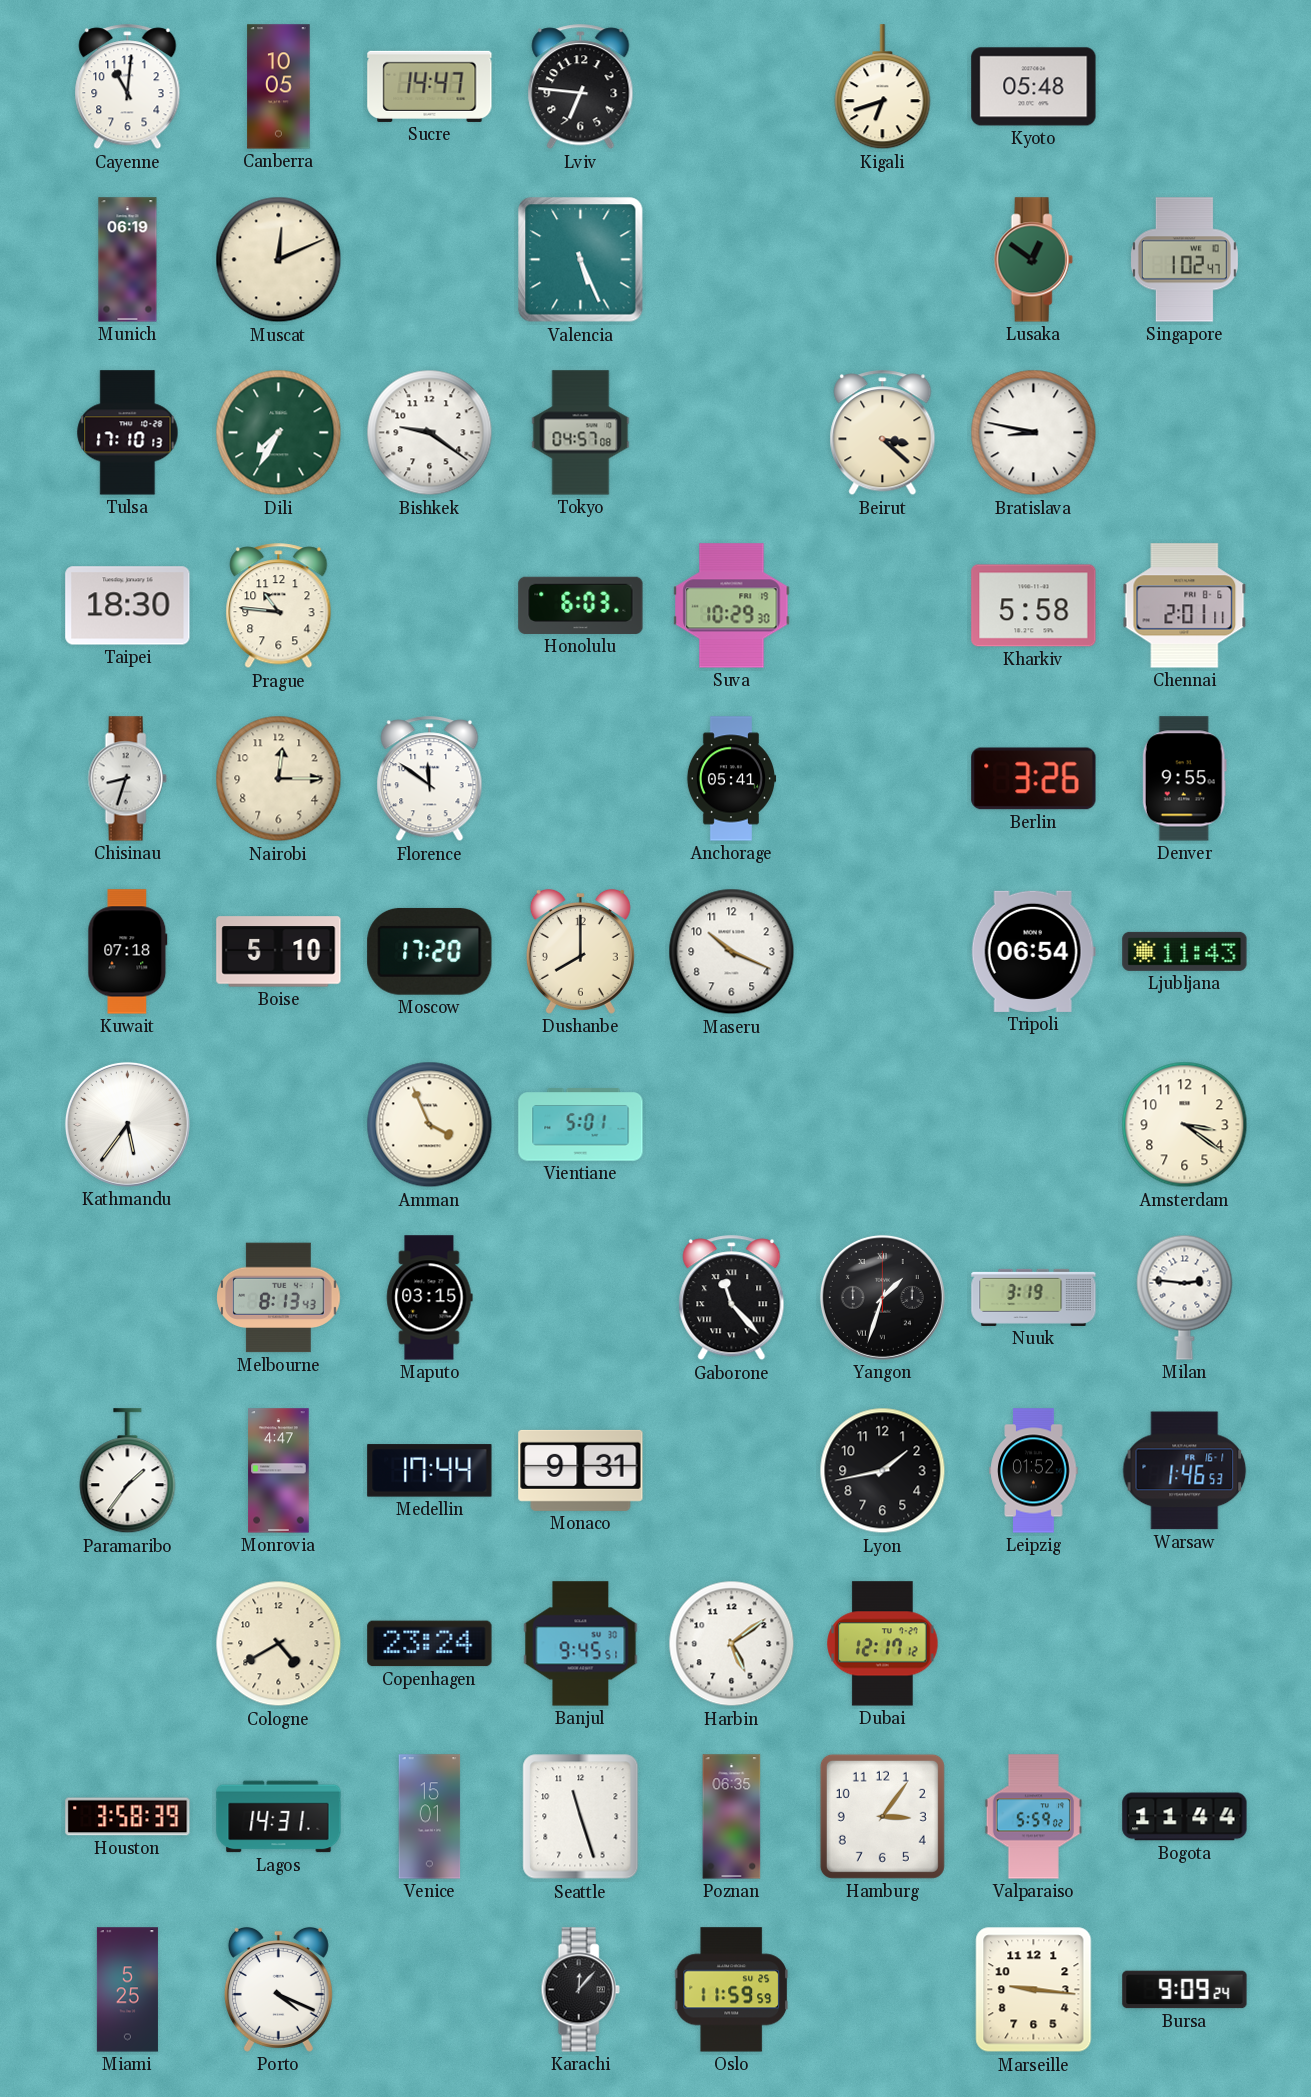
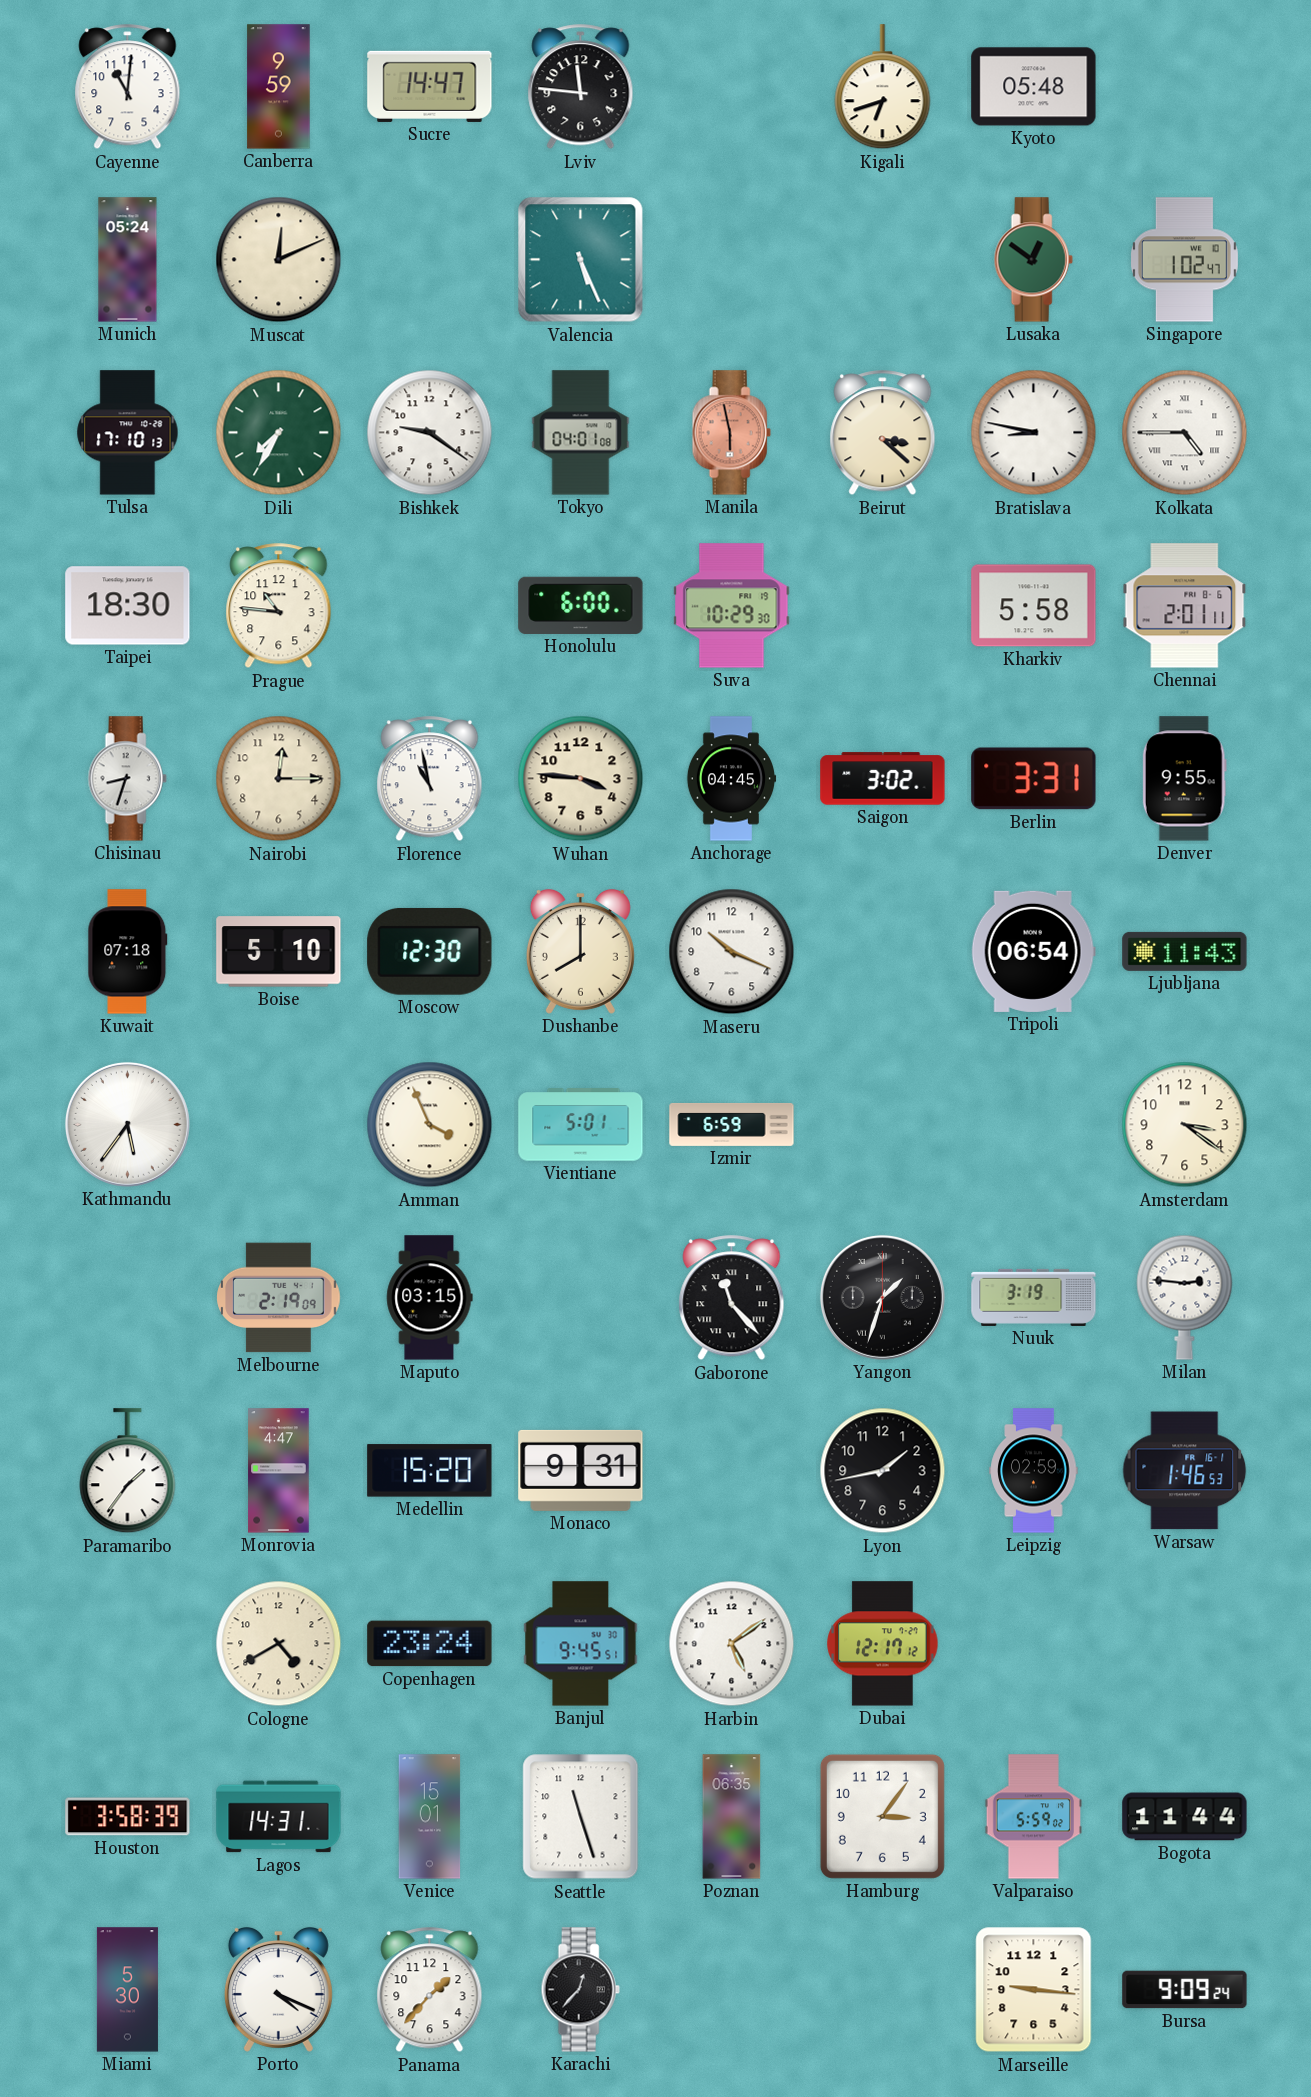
Canberra: 10:05 -> 9:59
Lviv: 6:46 -> 11:46
Munich: 06:19 -> 05:24
Tokyo: 04:57 -> 04:01
Manila: none -> 5:58
Kolkata: none -> 4:45
Honolulu: 6:03 -> 6:00
Florence: 11:51 -> 10:58
Wuhan: none -> 3:46
Anchorage: 05:41 -> 04:45
Saigon: none -> 3:02
Berlin: 3:26 -> 3:31
Moscow: 17:20 -> 12:30
Izmir: none -> 6:59
Melbourne: 8:13 -> 2:19
Medellin: 17:44 -> 15:20
Leipzig: 01:52 -> 02:59
Miami: 5:25 -> 5:30
Panama: none -> 1:37
Karachi: 12:07 -> 12:37
Oslo: 11:59 -> none
